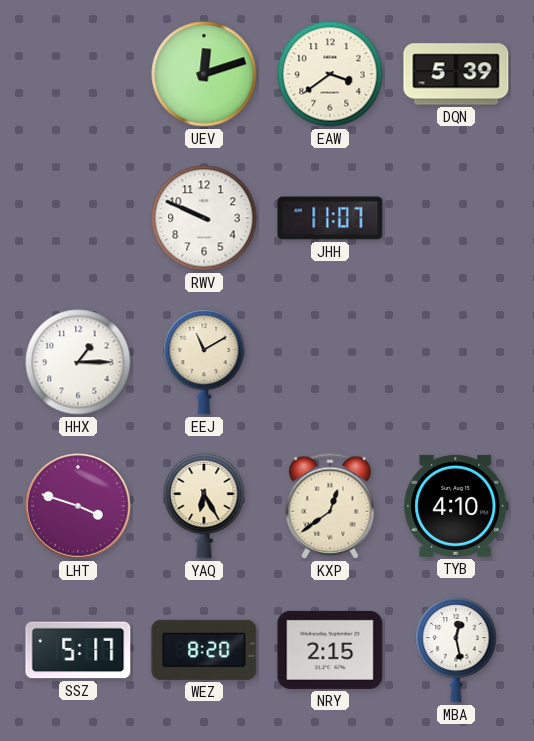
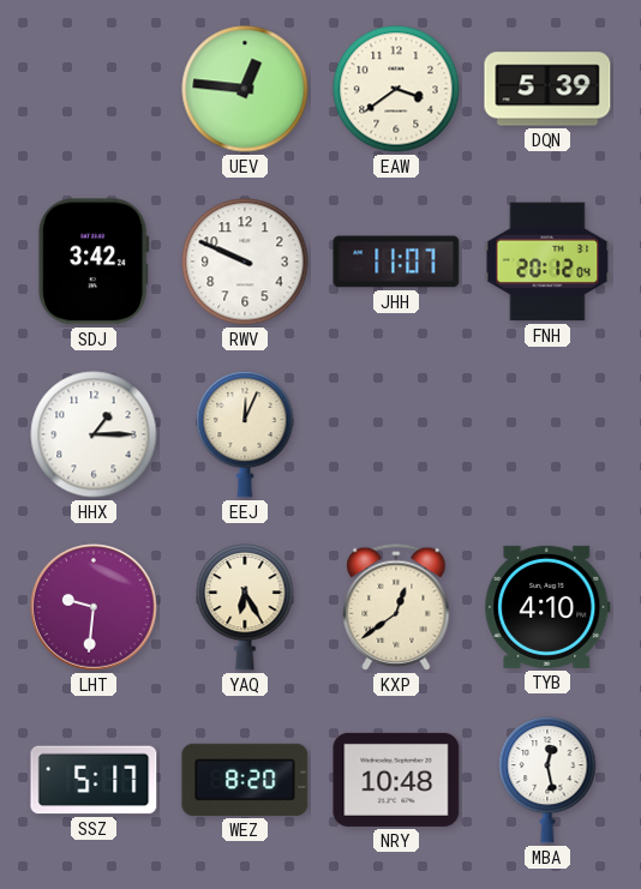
UEV: 12:12 -> 12:46
SDJ: none -> 3:42
FNH: none -> 20:12
EEJ: 11:10 -> 12:04
LHT: 3:48 -> 9:31
NRY: 2:15 -> 10:48
